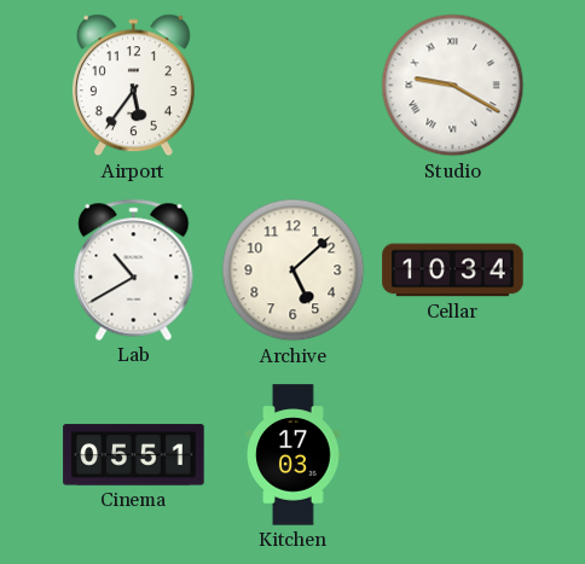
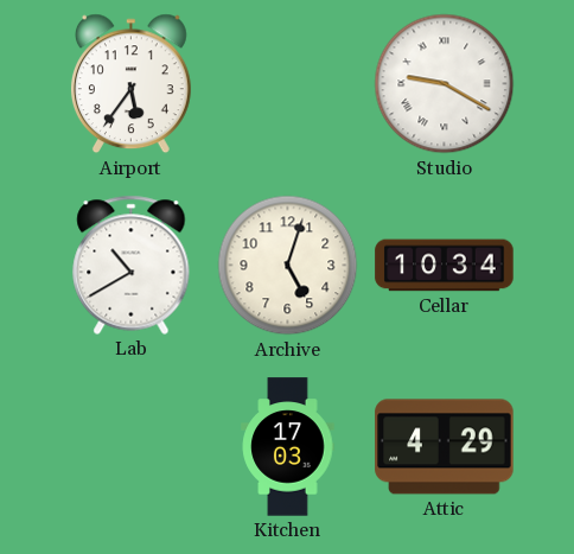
Archive: 5:08 -> 5:03
Cinema: 05:51 -> none
Attic: none -> 4:29
